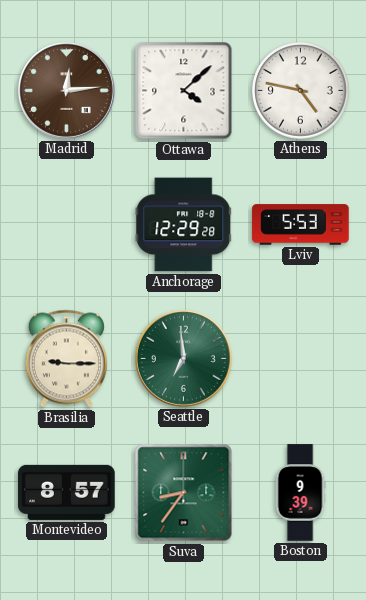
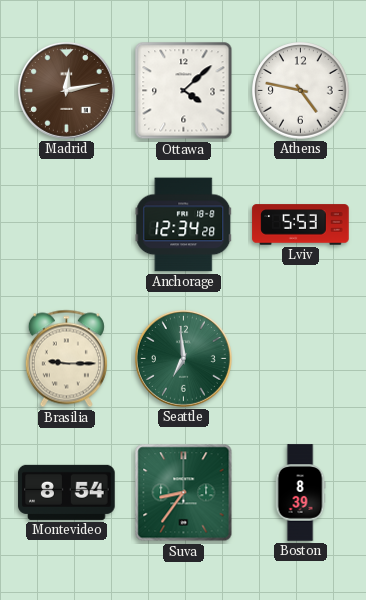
Madrid: 12:14 -> 12:13
Anchorage: 12:29 -> 12:34
Montevideo: 8:57 -> 8:54
Boston: 9:39 -> 8:39
